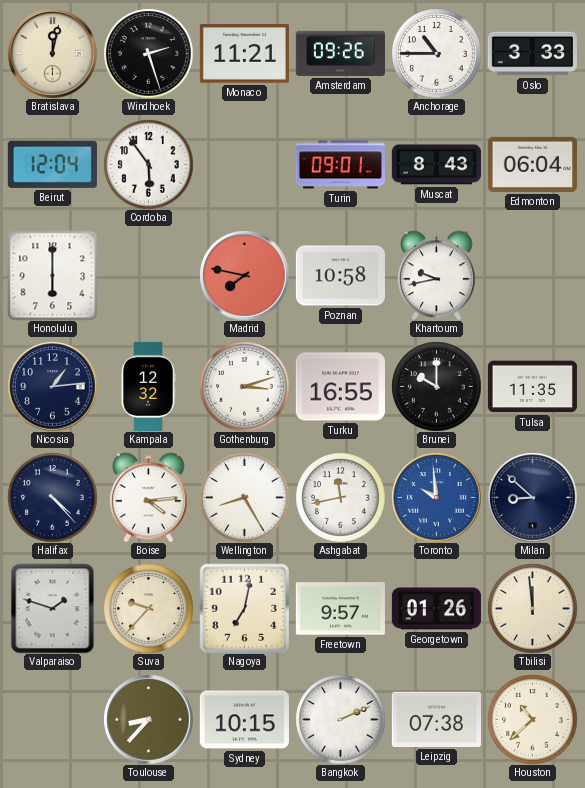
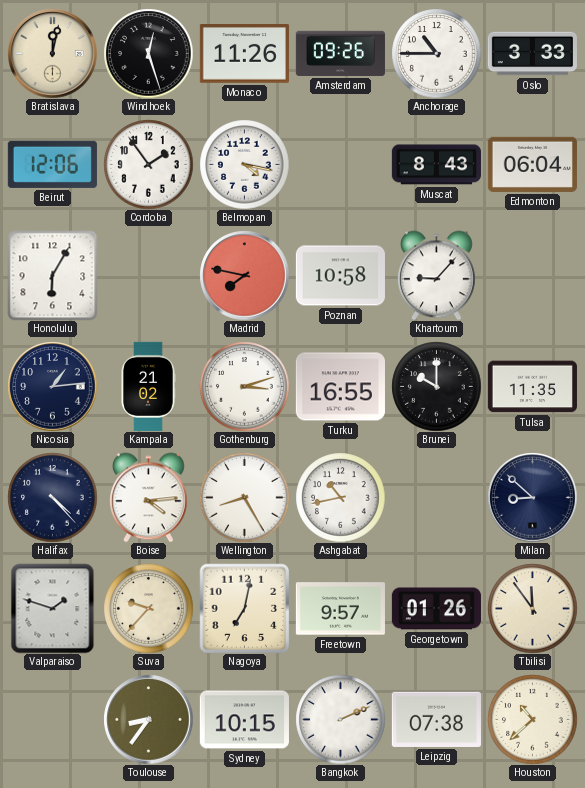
Windhoek: 2:27 -> 12:27
Monaco: 11:21 -> 11:26
Beirut: 12:04 -> 12:06
Cordoba: 5:54 -> 1:54
Belmopan: none -> 4:17
Turin: 09:01 -> none
Honolulu: 6:00 -> 6:05
Khartoum: 9:43 -> 9:07
Kampala: 12:32 -> 21:02
Ashgabat: 11:43 -> 10:43
Toronto: 9:59 -> none
Tbilisi: 11:59 -> 11:54
Toulouse: 8:37 -> 8:36
